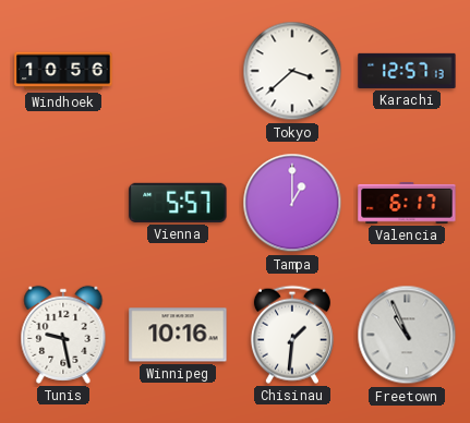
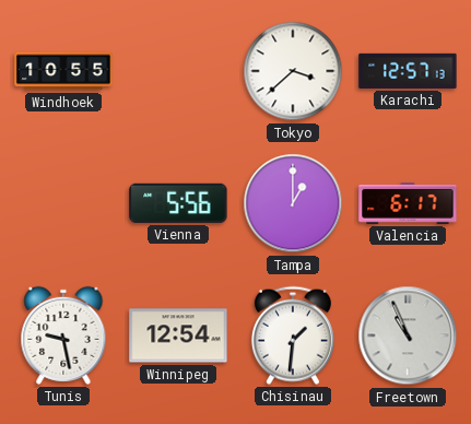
Windhoek: 10:56 -> 10:55
Vienna: 5:57 -> 5:56
Winnipeg: 10:16 -> 12:54
